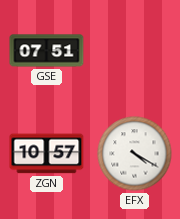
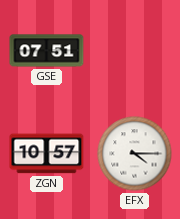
EFX: 4:20 -> 4:15
